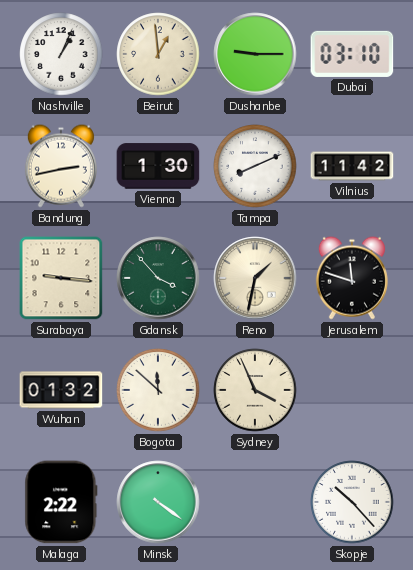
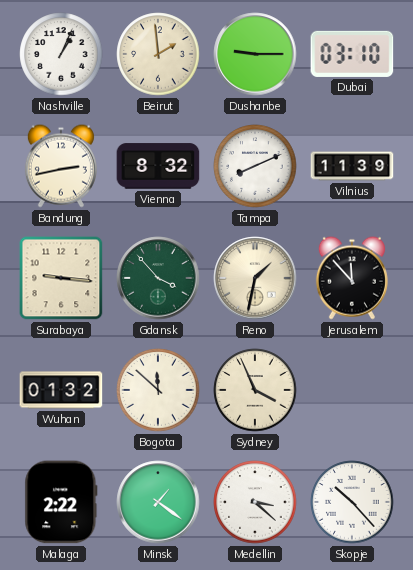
Beirut: 12:59 -> 1:59
Vienna: 1:30 -> 8:32
Vilnius: 11:42 -> 11:39
Jerusalem: 11:48 -> 11:53
Minsk: 4:21 -> 1:21
Medellin: none -> 3:22
